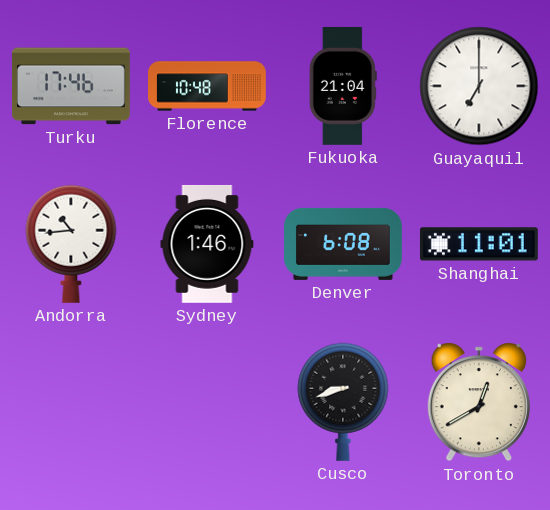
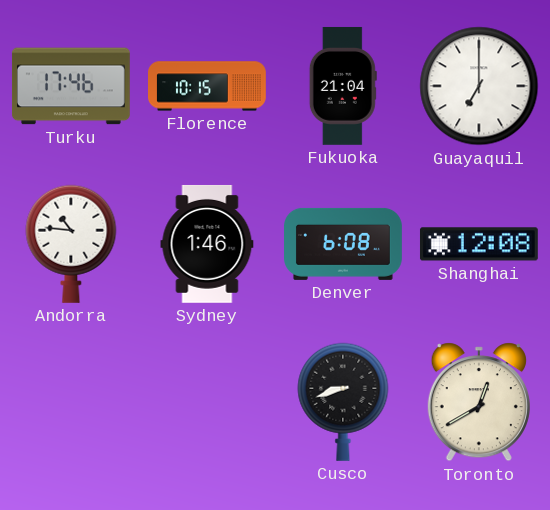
Florence: 10:48 -> 10:15
Andorra: 10:44 -> 10:46
Shanghai: 11:01 -> 12:08
